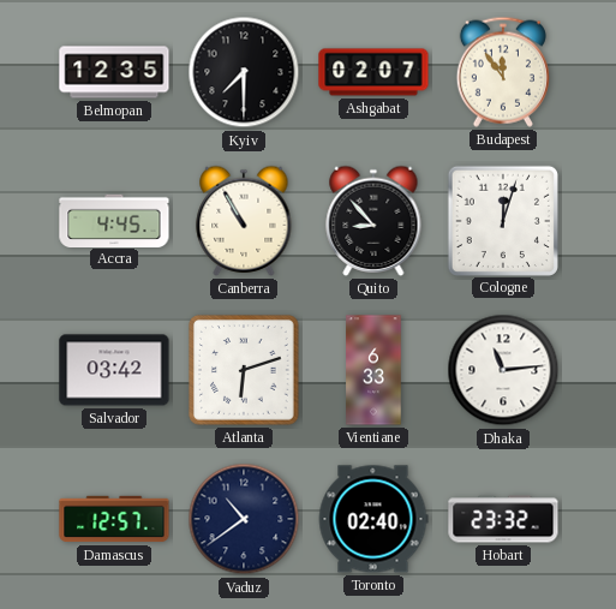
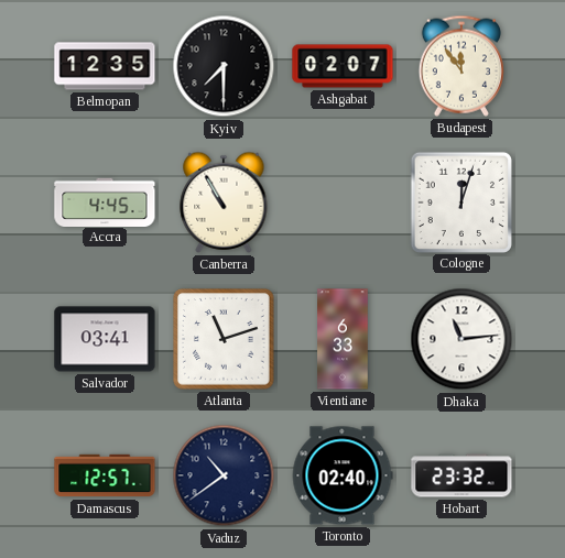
Quito: 8:53 -> none
Salvador: 03:42 -> 03:41
Atlanta: 6:12 -> 11:12
